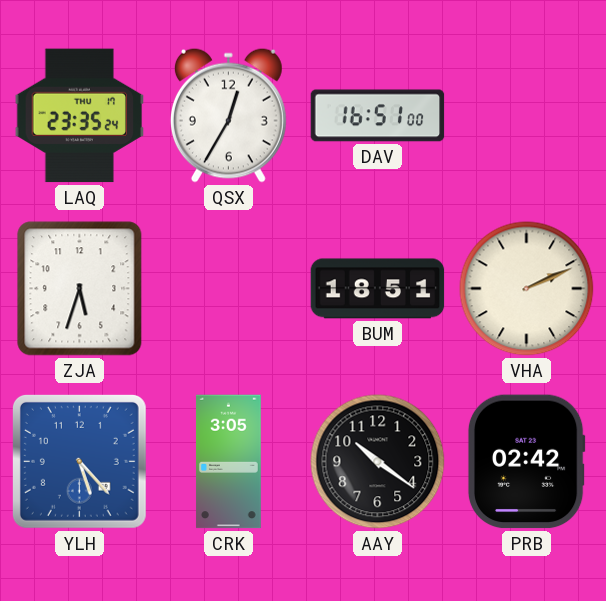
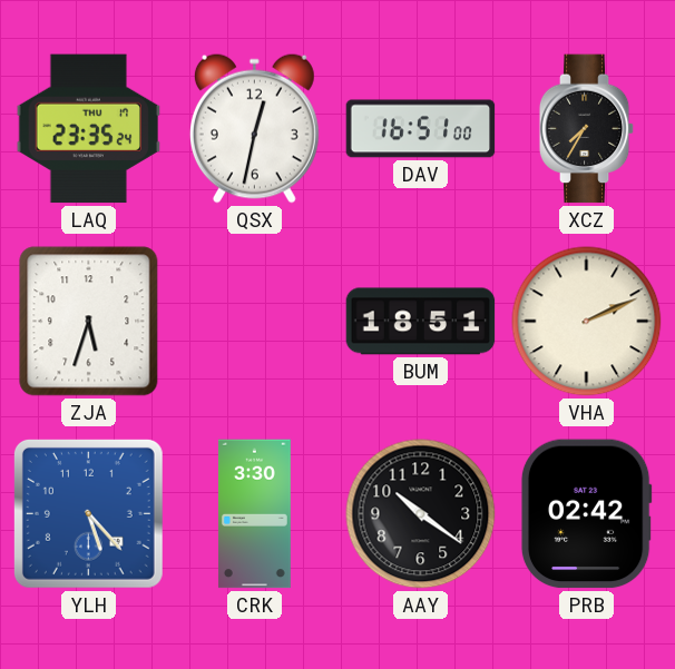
QSX: 12:35 -> 12:32
XCZ: none -> 7:35
CRK: 3:05 -> 3:30
